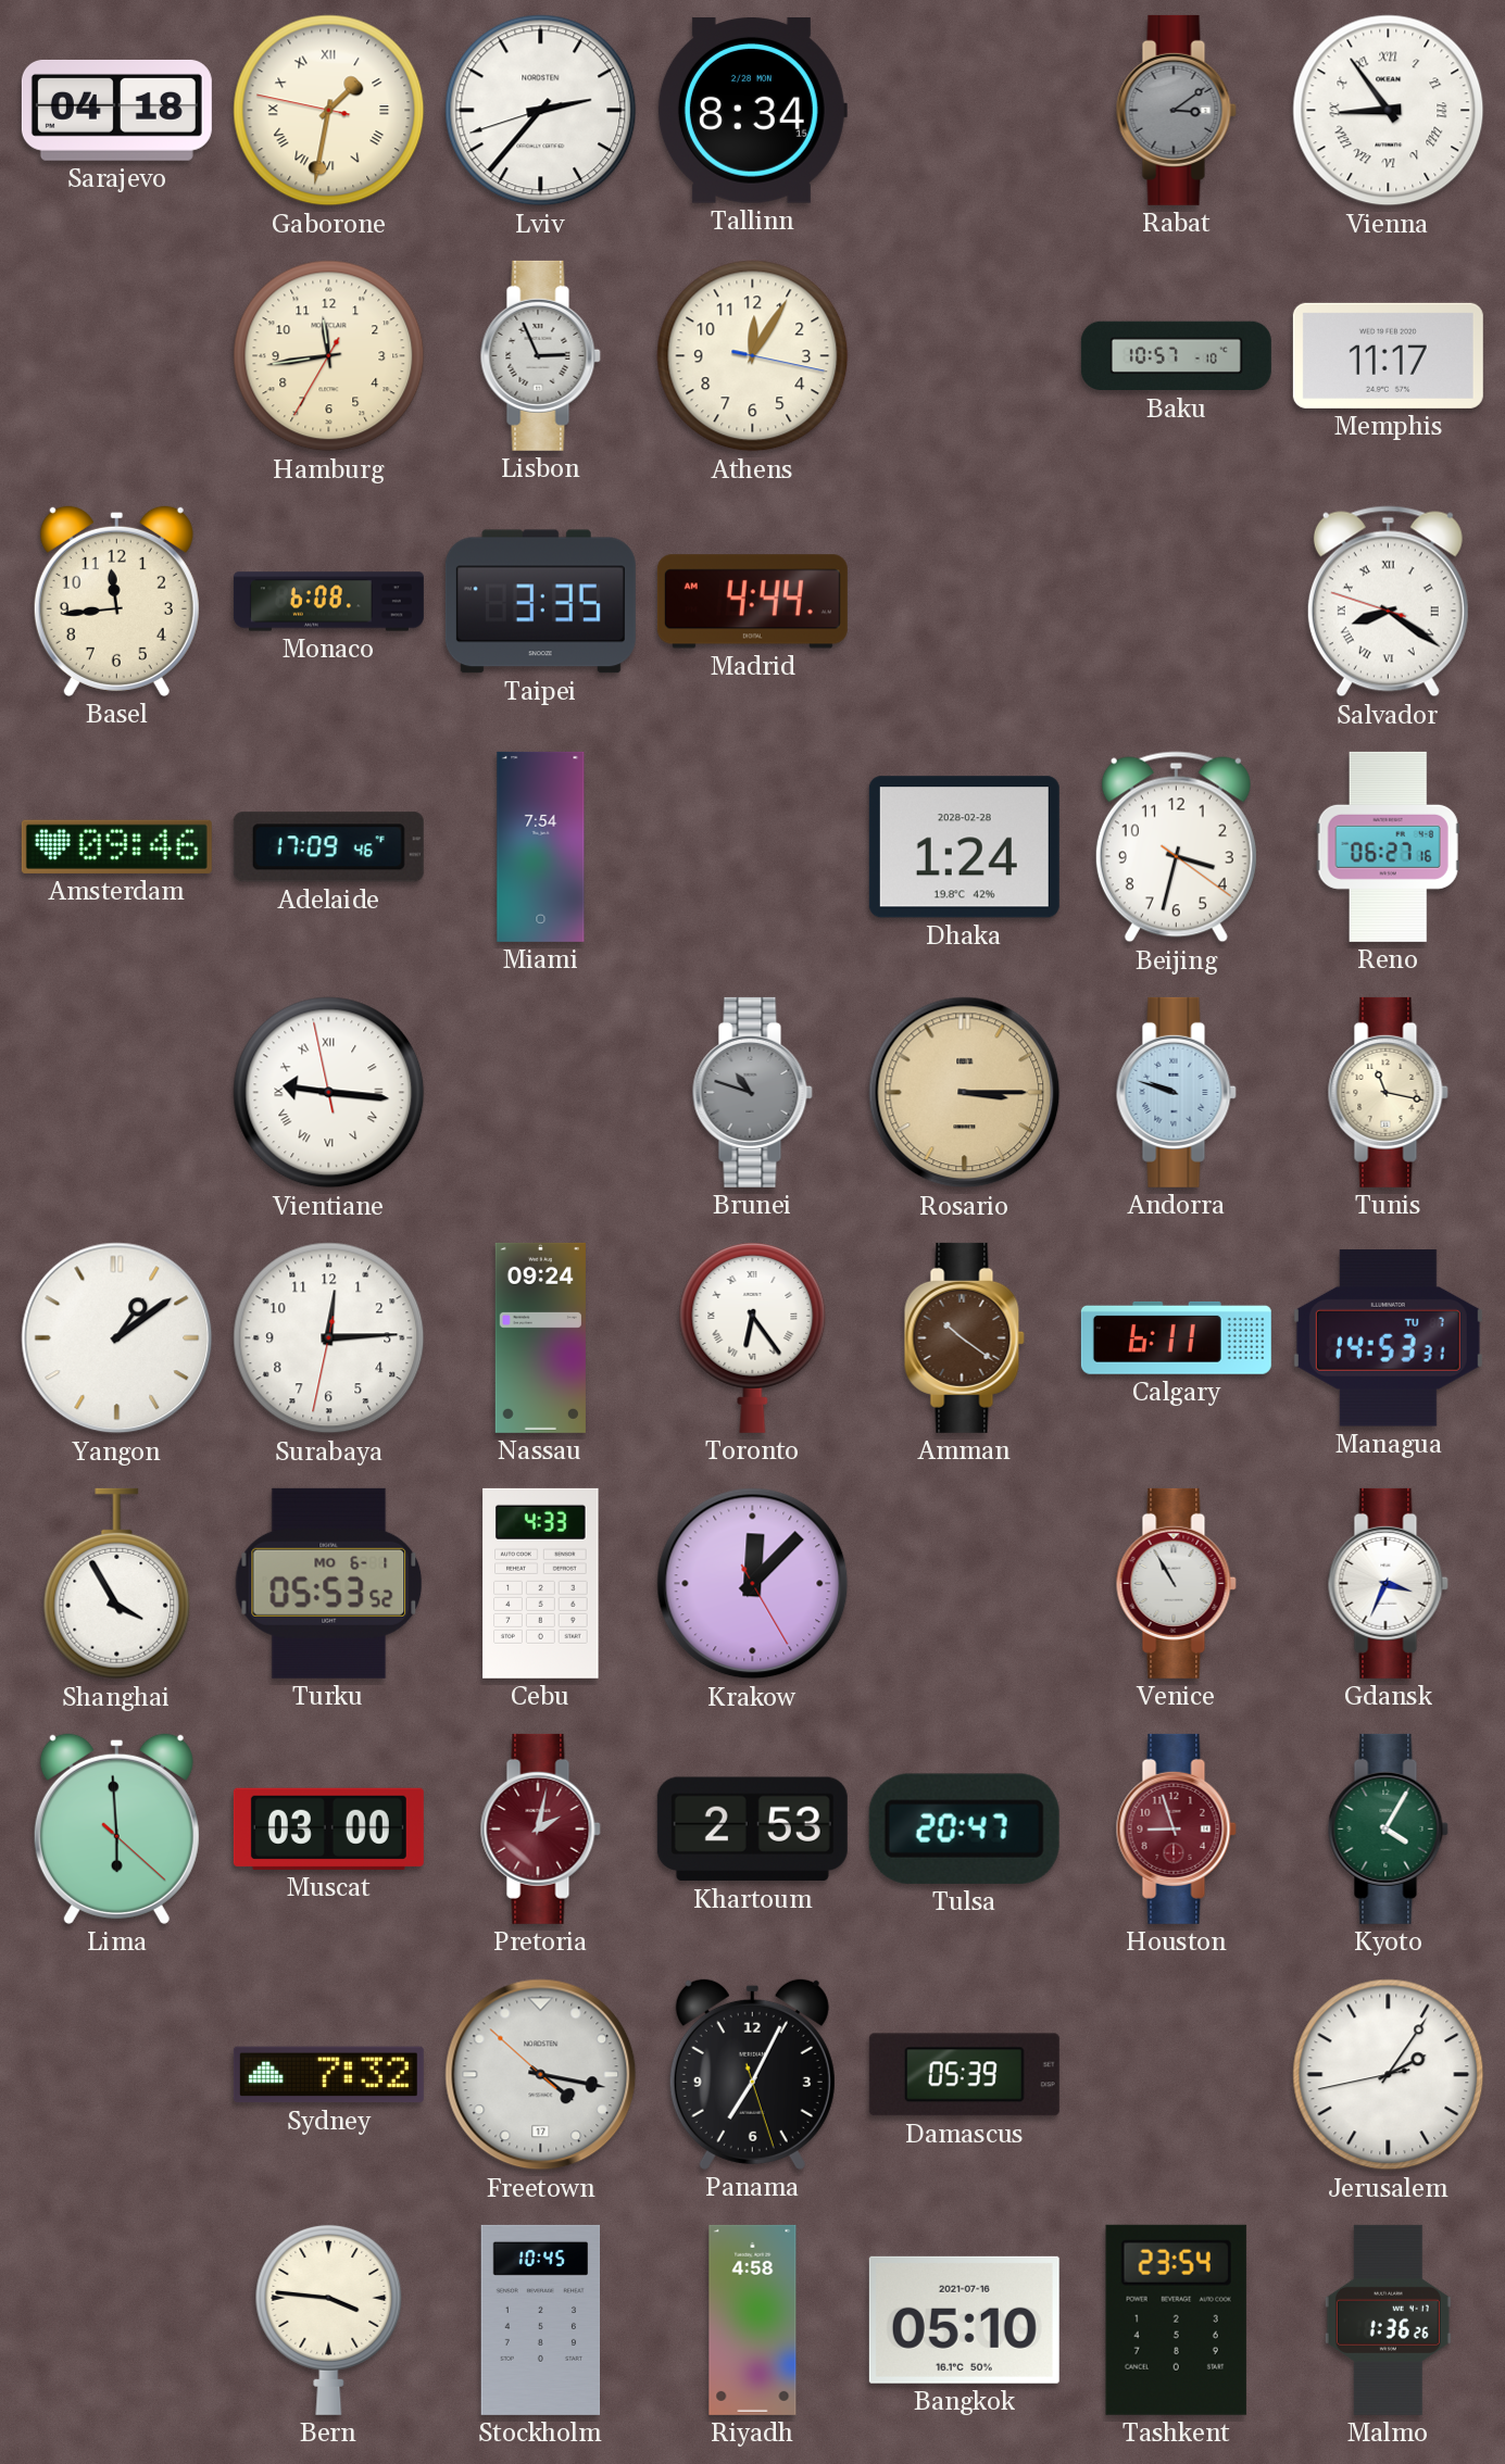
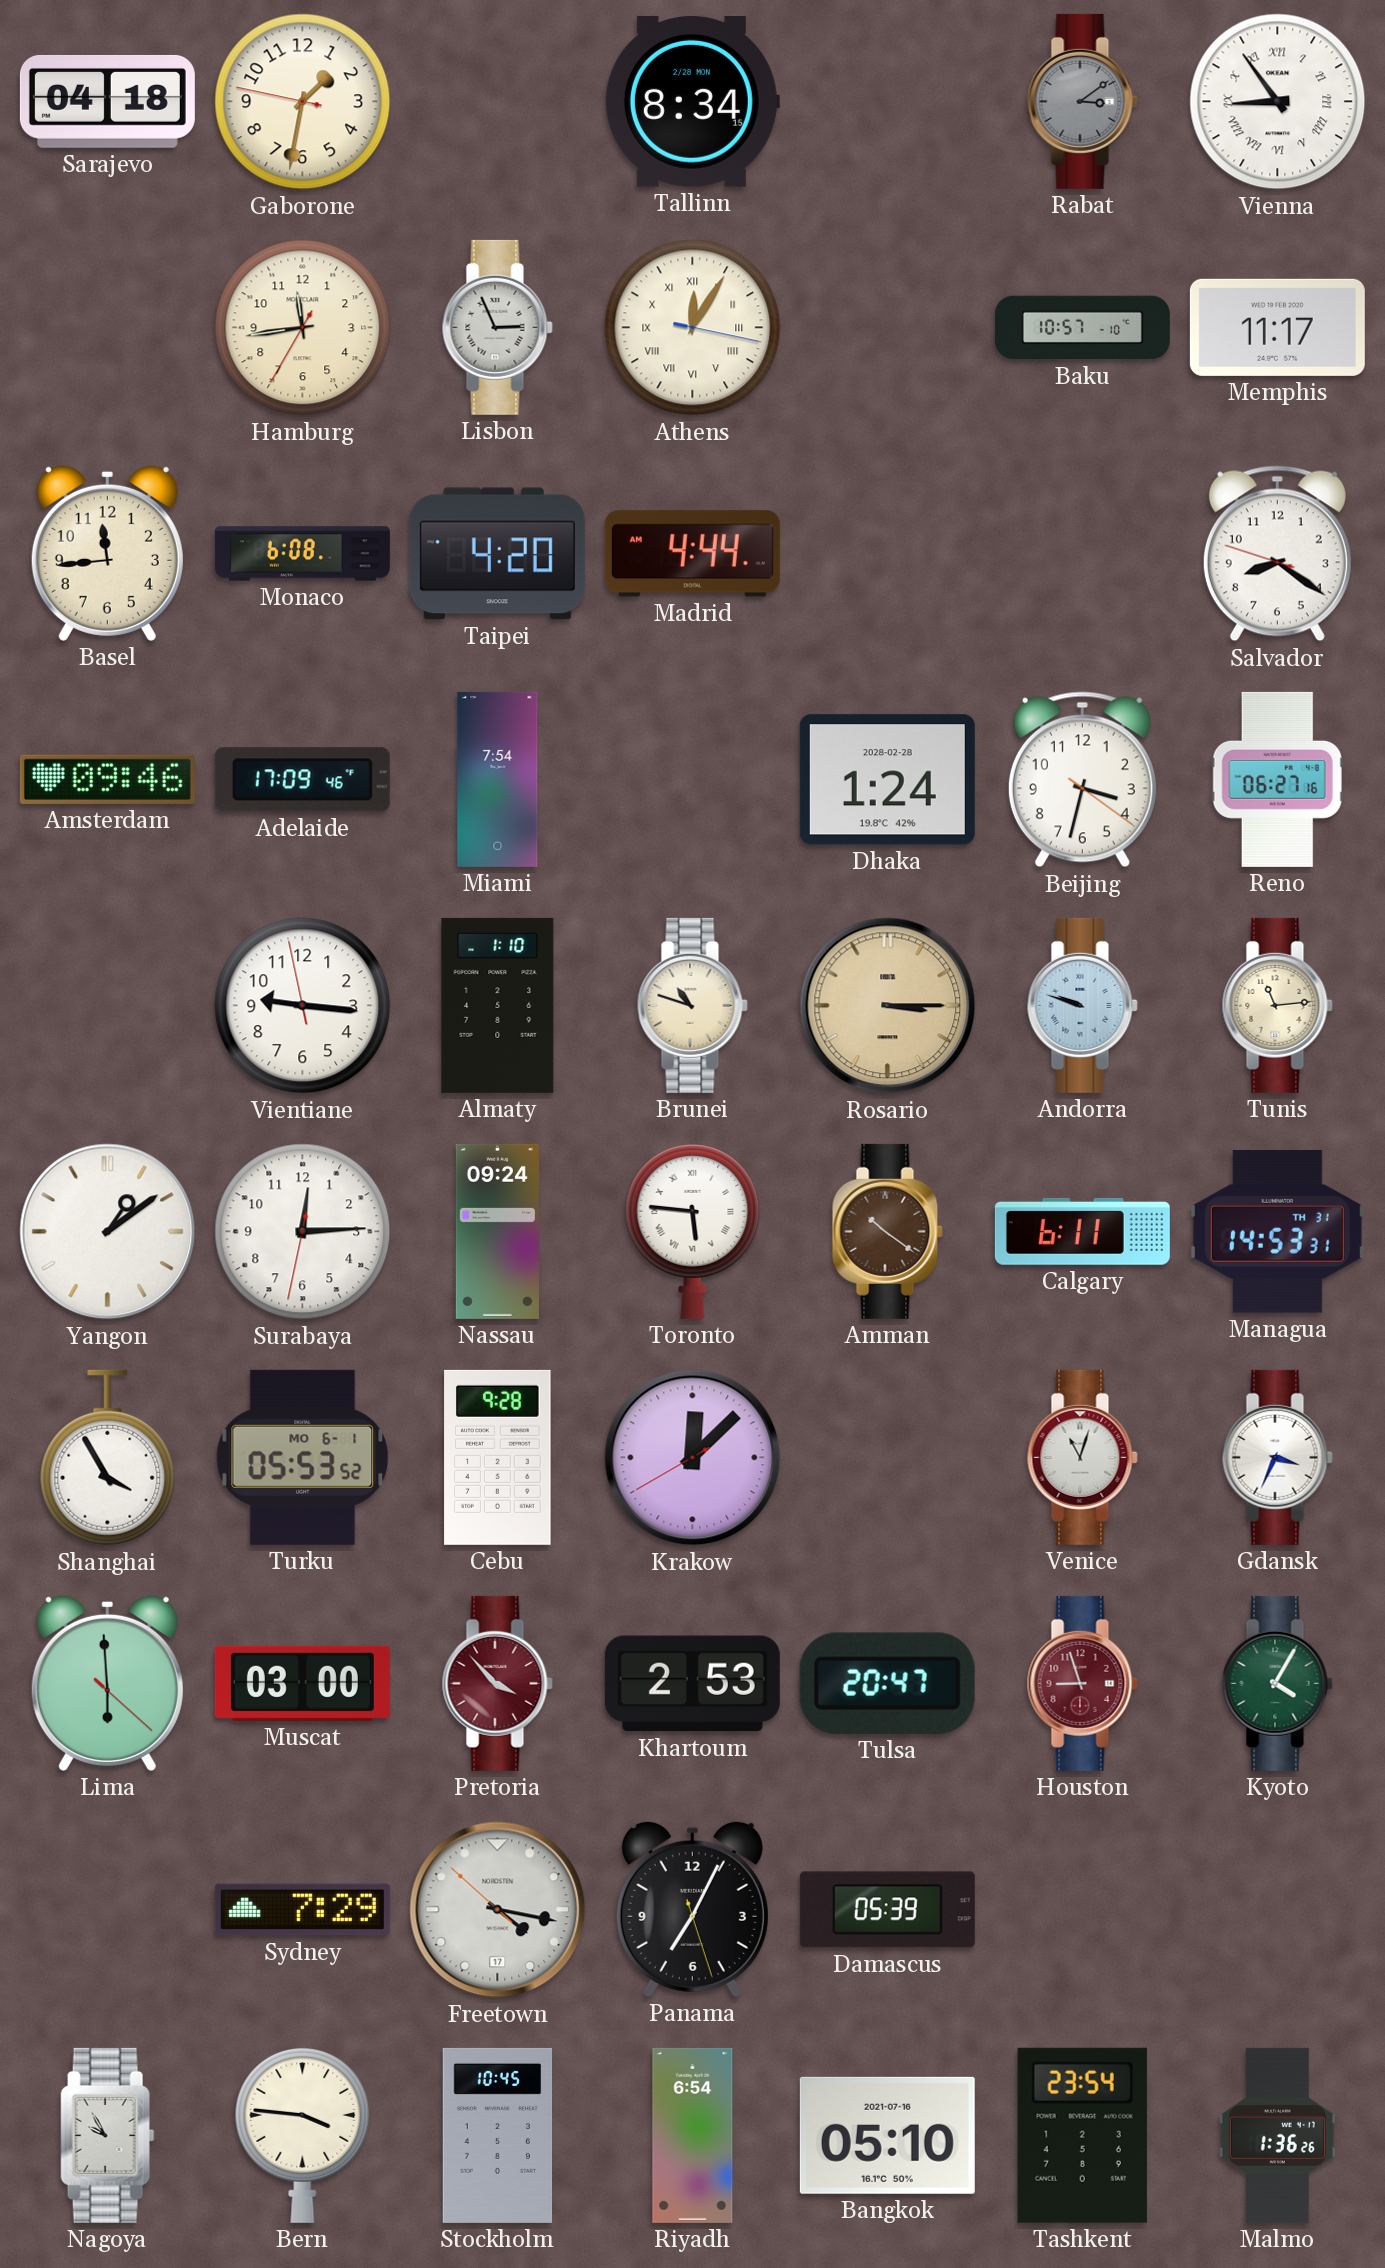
Gaborone numerals: Roman -> Arabic
Lviv: 2:36 -> none
Athens numerals: Arabic -> Roman
Taipei: 3:35 -> 4:20
Salvador numerals: Roman -> Arabic
Vientiane numerals: Roman -> Arabic
Almaty: none -> 1:10
Brunei dial: grey -> cream
Tunis: 11:17 -> 11:14
Toronto: 6:24 -> 5:46
Managua date: TU 7 -> TH 31
Cebu: 4:33 -> 9:28
Krakow: 12:07:25 -> 12:07:40
Venice: 10:55 -> 11:03
Pretoria: 2:02 -> 3:53
Sydney: 7:32 -> 7:29
Jerusalem: 2:05 -> none
Nagoya: none -> 9:55
Riyadh: 4:58 -> 6:54
